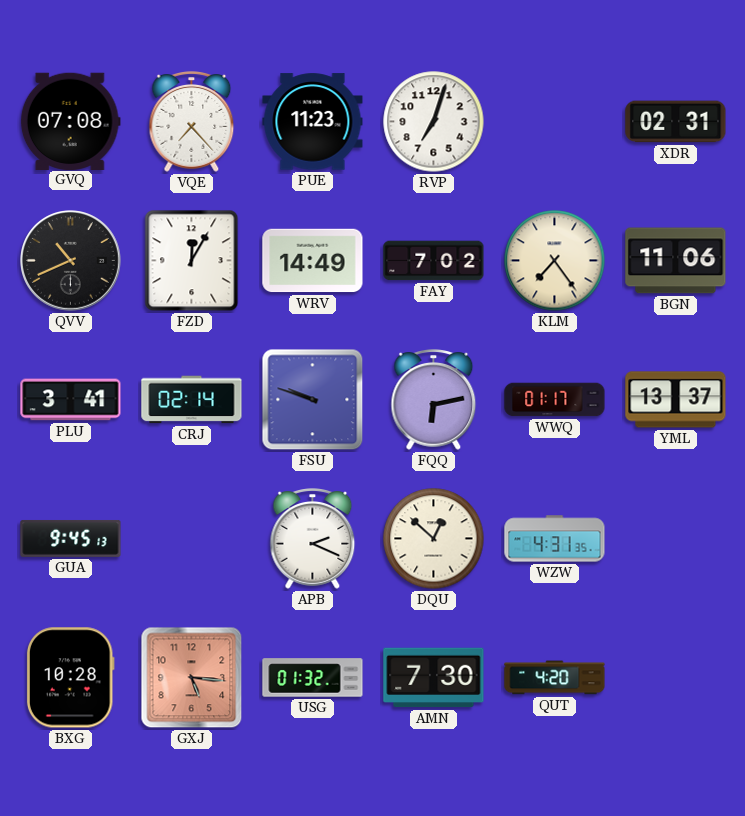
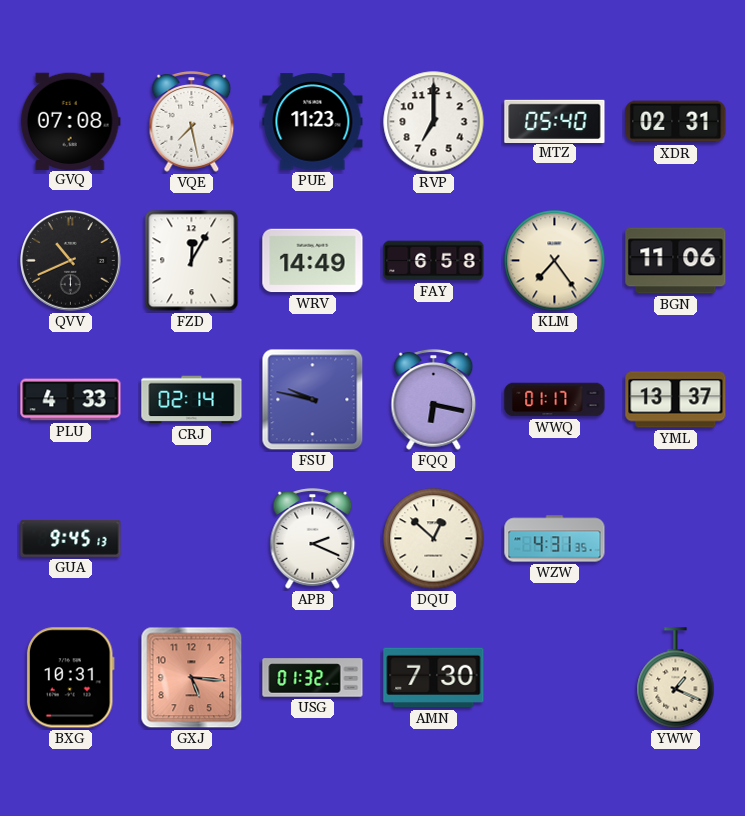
VQE: 7:23 -> 7:28
RVP: 7:03 -> 7:00
MTZ: none -> 05:40
FAY: 7:02 -> 6:58
PLU: 3:41 -> 4:33
FSU: 9:48 -> 9:47
FQQ: 6:13 -> 6:17
BXG: 10:28 -> 10:31
QUT: 4:20 -> none
YWW: none -> 1:19
